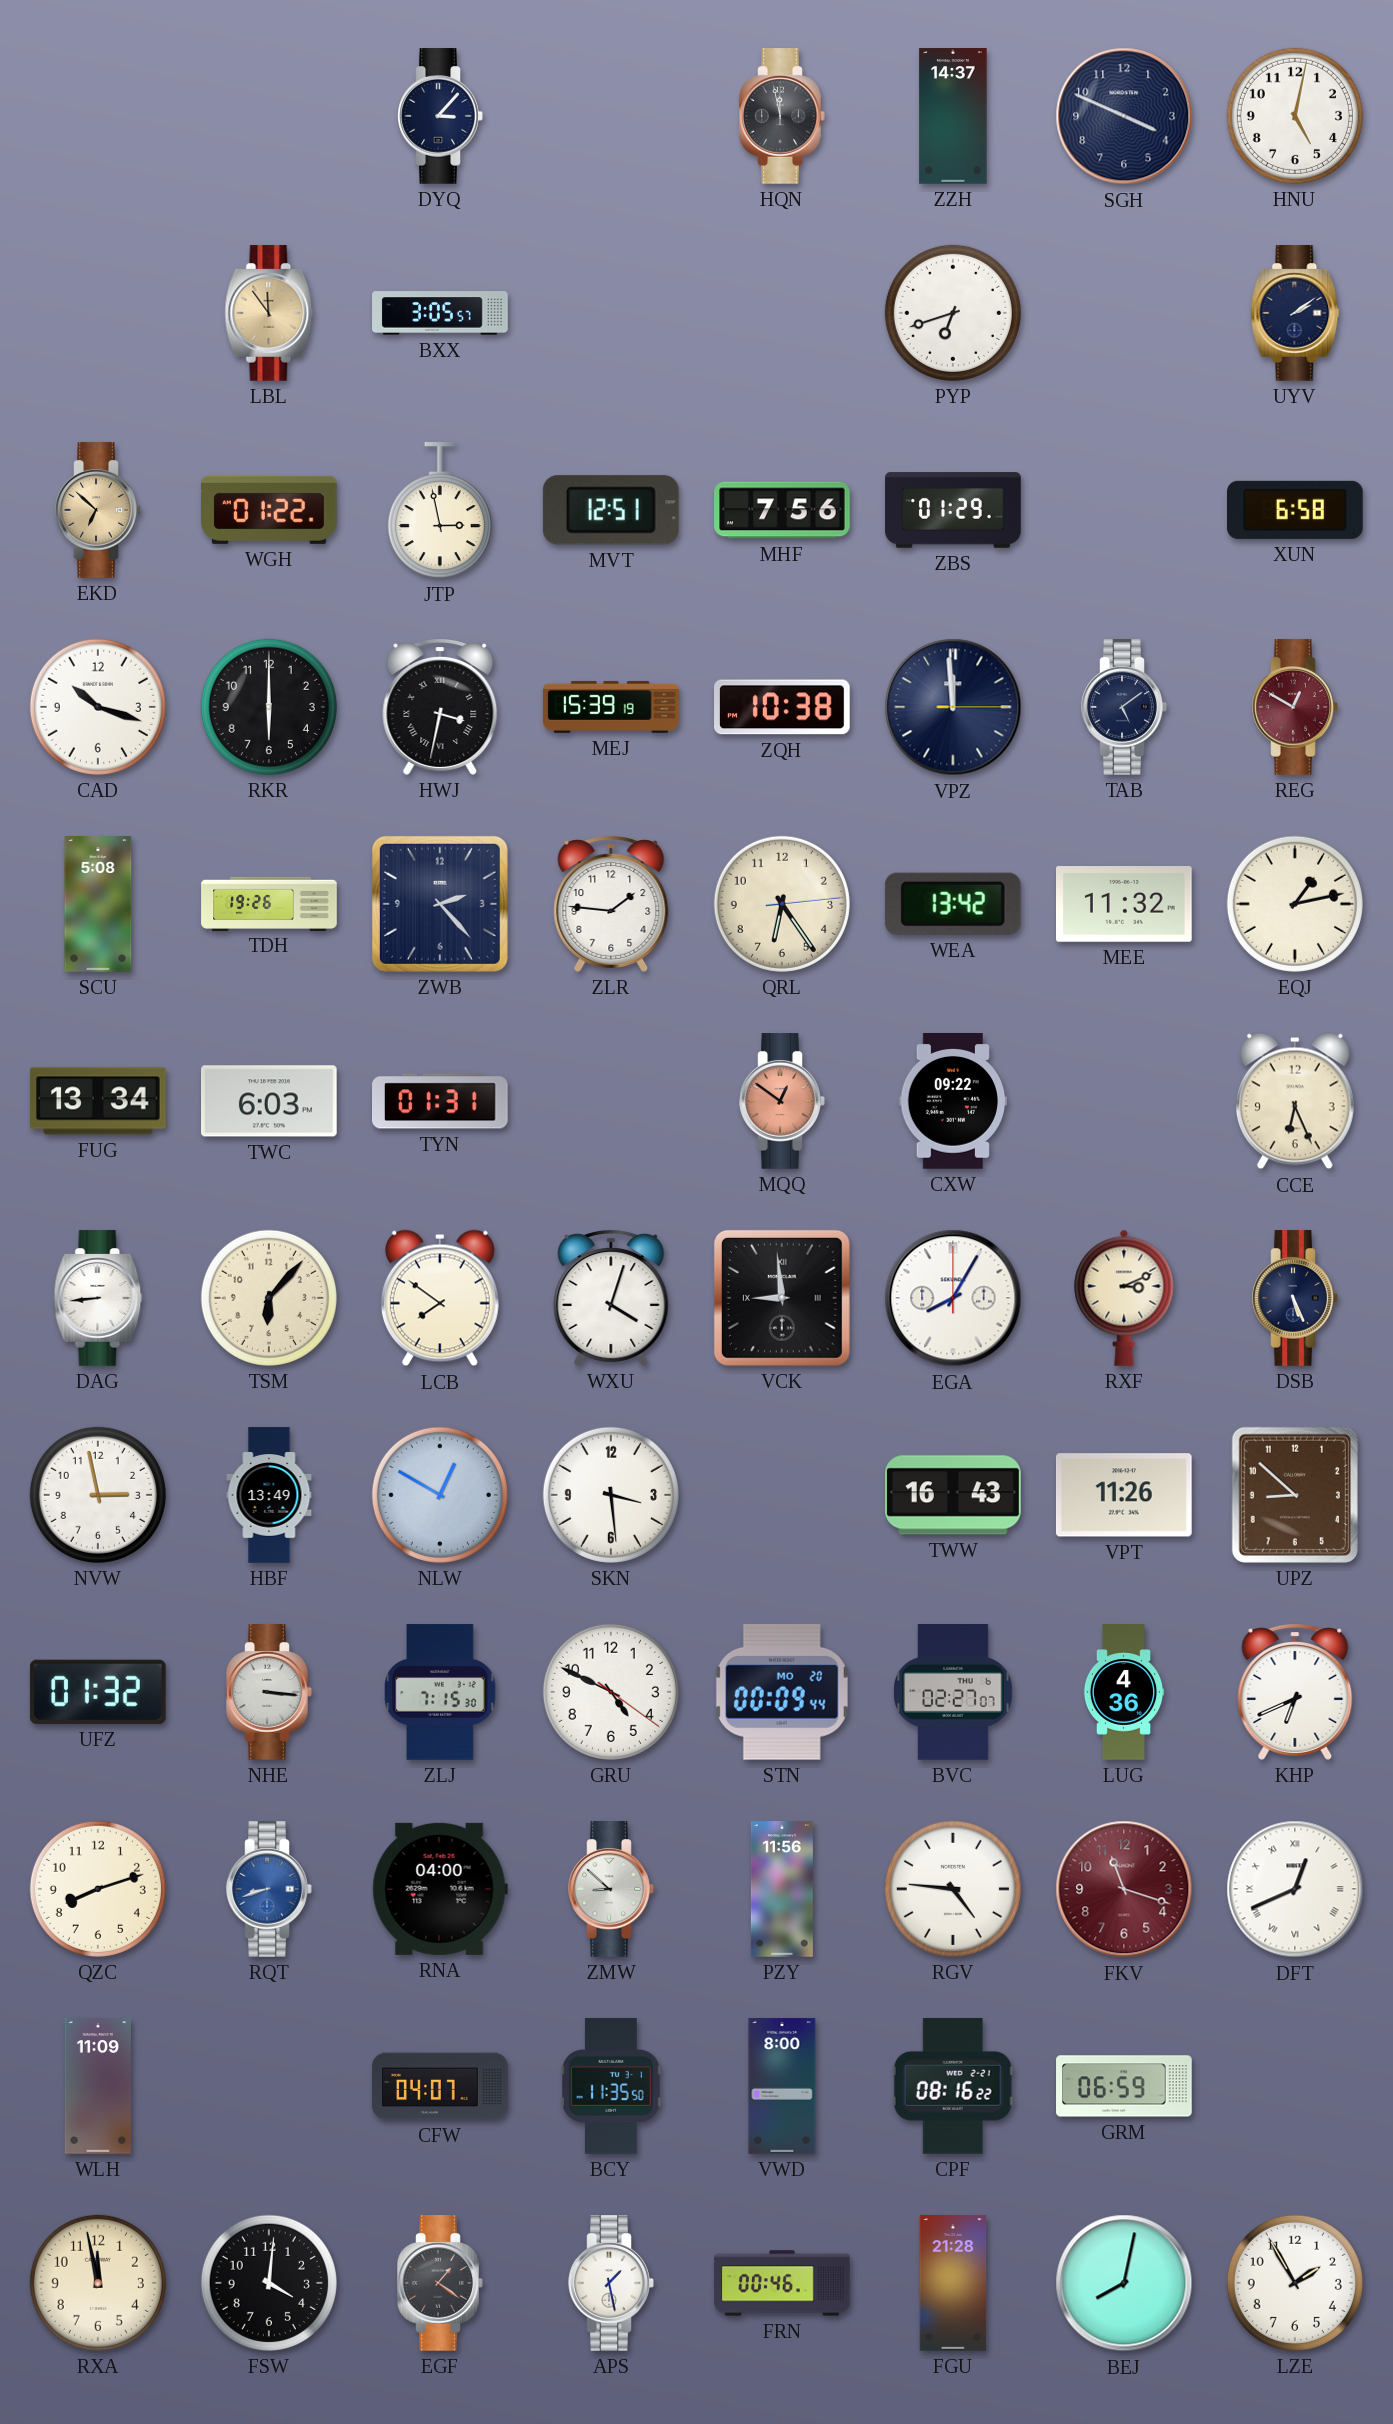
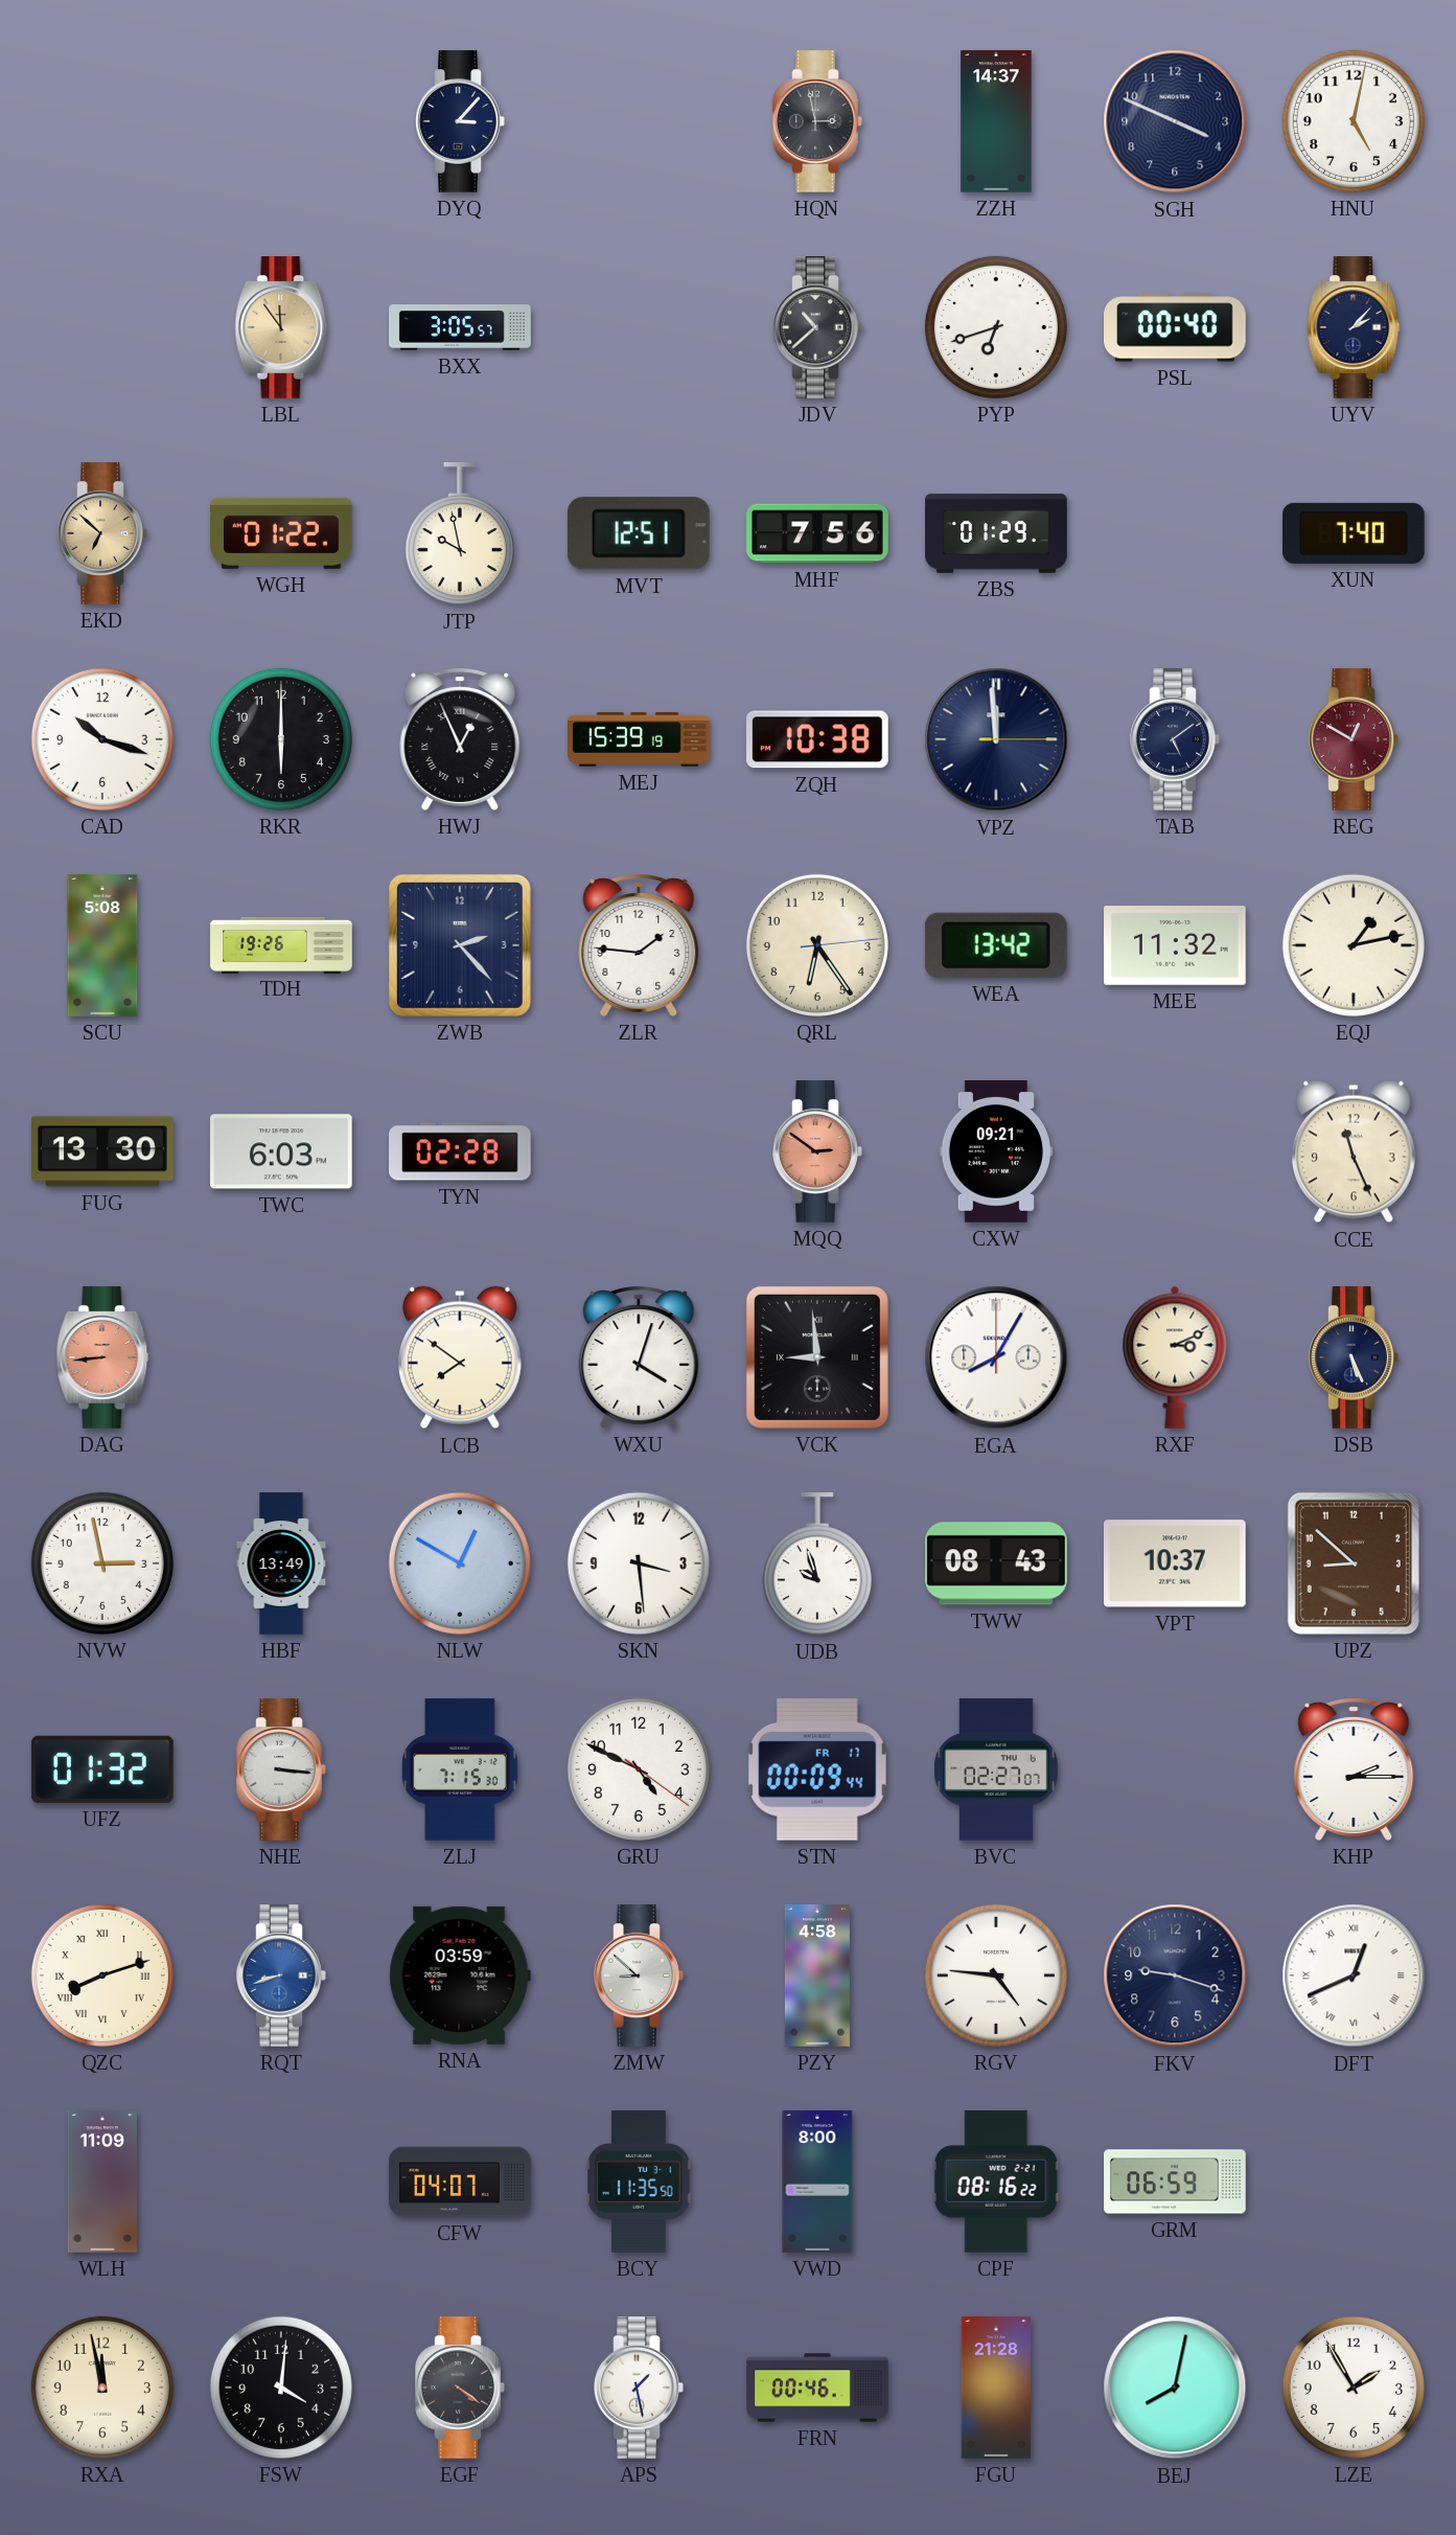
HQN: 11:58 -> 2:58
JDV: none -> 10:38
PSL: none -> 00:40
UYV: 2:09 -> 2:07
JTP: 2:58 -> 9:58
XUN: 6:58 -> 7:40
HWJ: 3:32 -> 12:56
FUG: 13:34 -> 13:30
TYN: 01:31 -> 02:28
MQQ: 12:51 -> 2:51
CXW: 09:22 -> 09:21
CCE: 6:26 -> 11:26
DAG dial: white -> salmon
TSM: 6:07 -> none
UDB: none -> 9:57
TWW: 16:43 -> 08:43
VPT: 11:26 -> 10:37
STN date: MO 20 -> FR 17
LUG: 4:36 -> none
KHP: 6:41 -> 2:15
QZC numerals: Arabic -> Roman
RNA: 04:00 -> 03:59
PZY: 11:56 -> 4:58
FKV: 11:18 -> 9:18
FKV dial: burgundy -> navy
EGF: 1:21 -> 4:21
